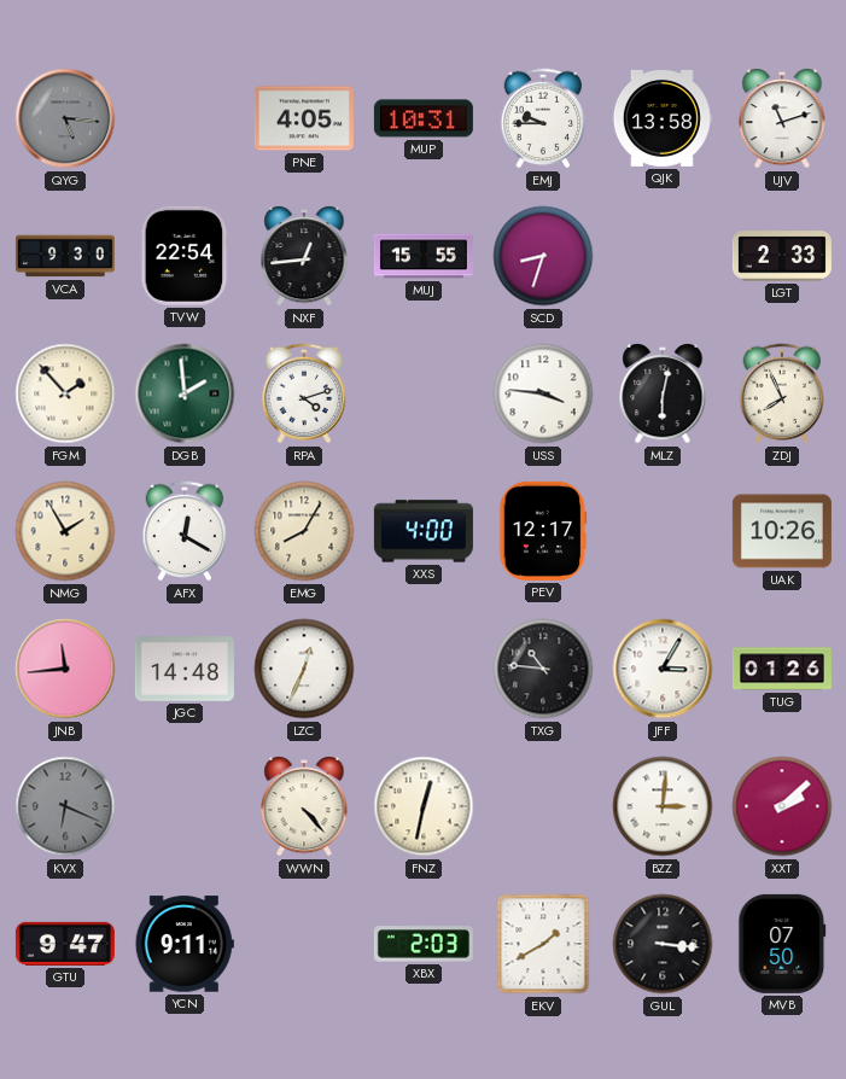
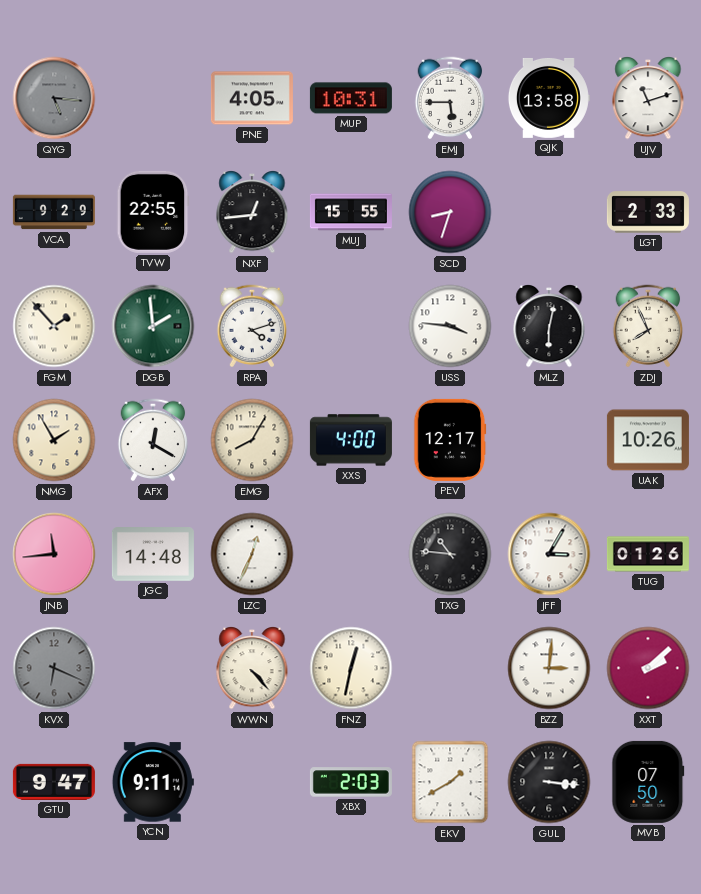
EMJ: 9:45 -> 5:45
VCA: 9:30 -> 9:29
TVW: 22:54 -> 22:55
